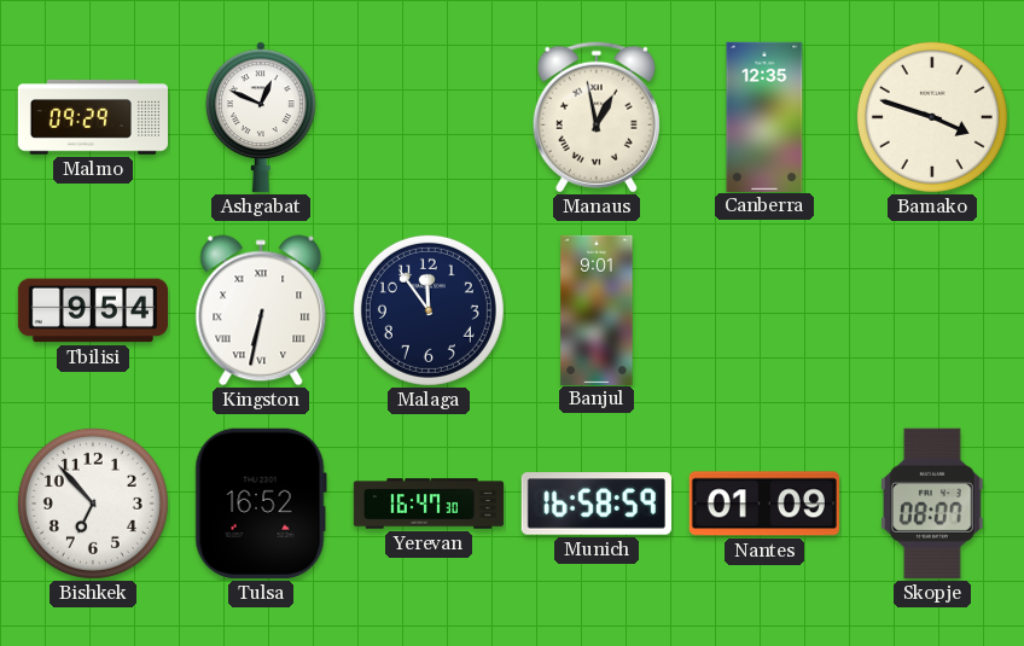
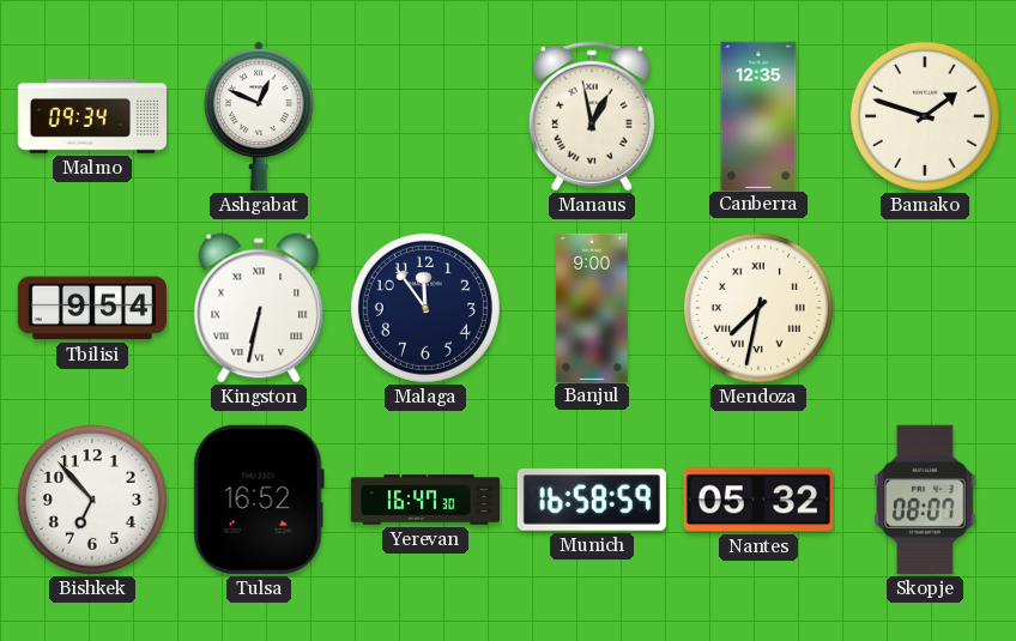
Malmo: 09:29 -> 09:34
Bamako: 3:48 -> 1:48
Banjul: 9:01 -> 9:00
Mendoza: none -> 7:32
Nantes: 01:09 -> 05:32
